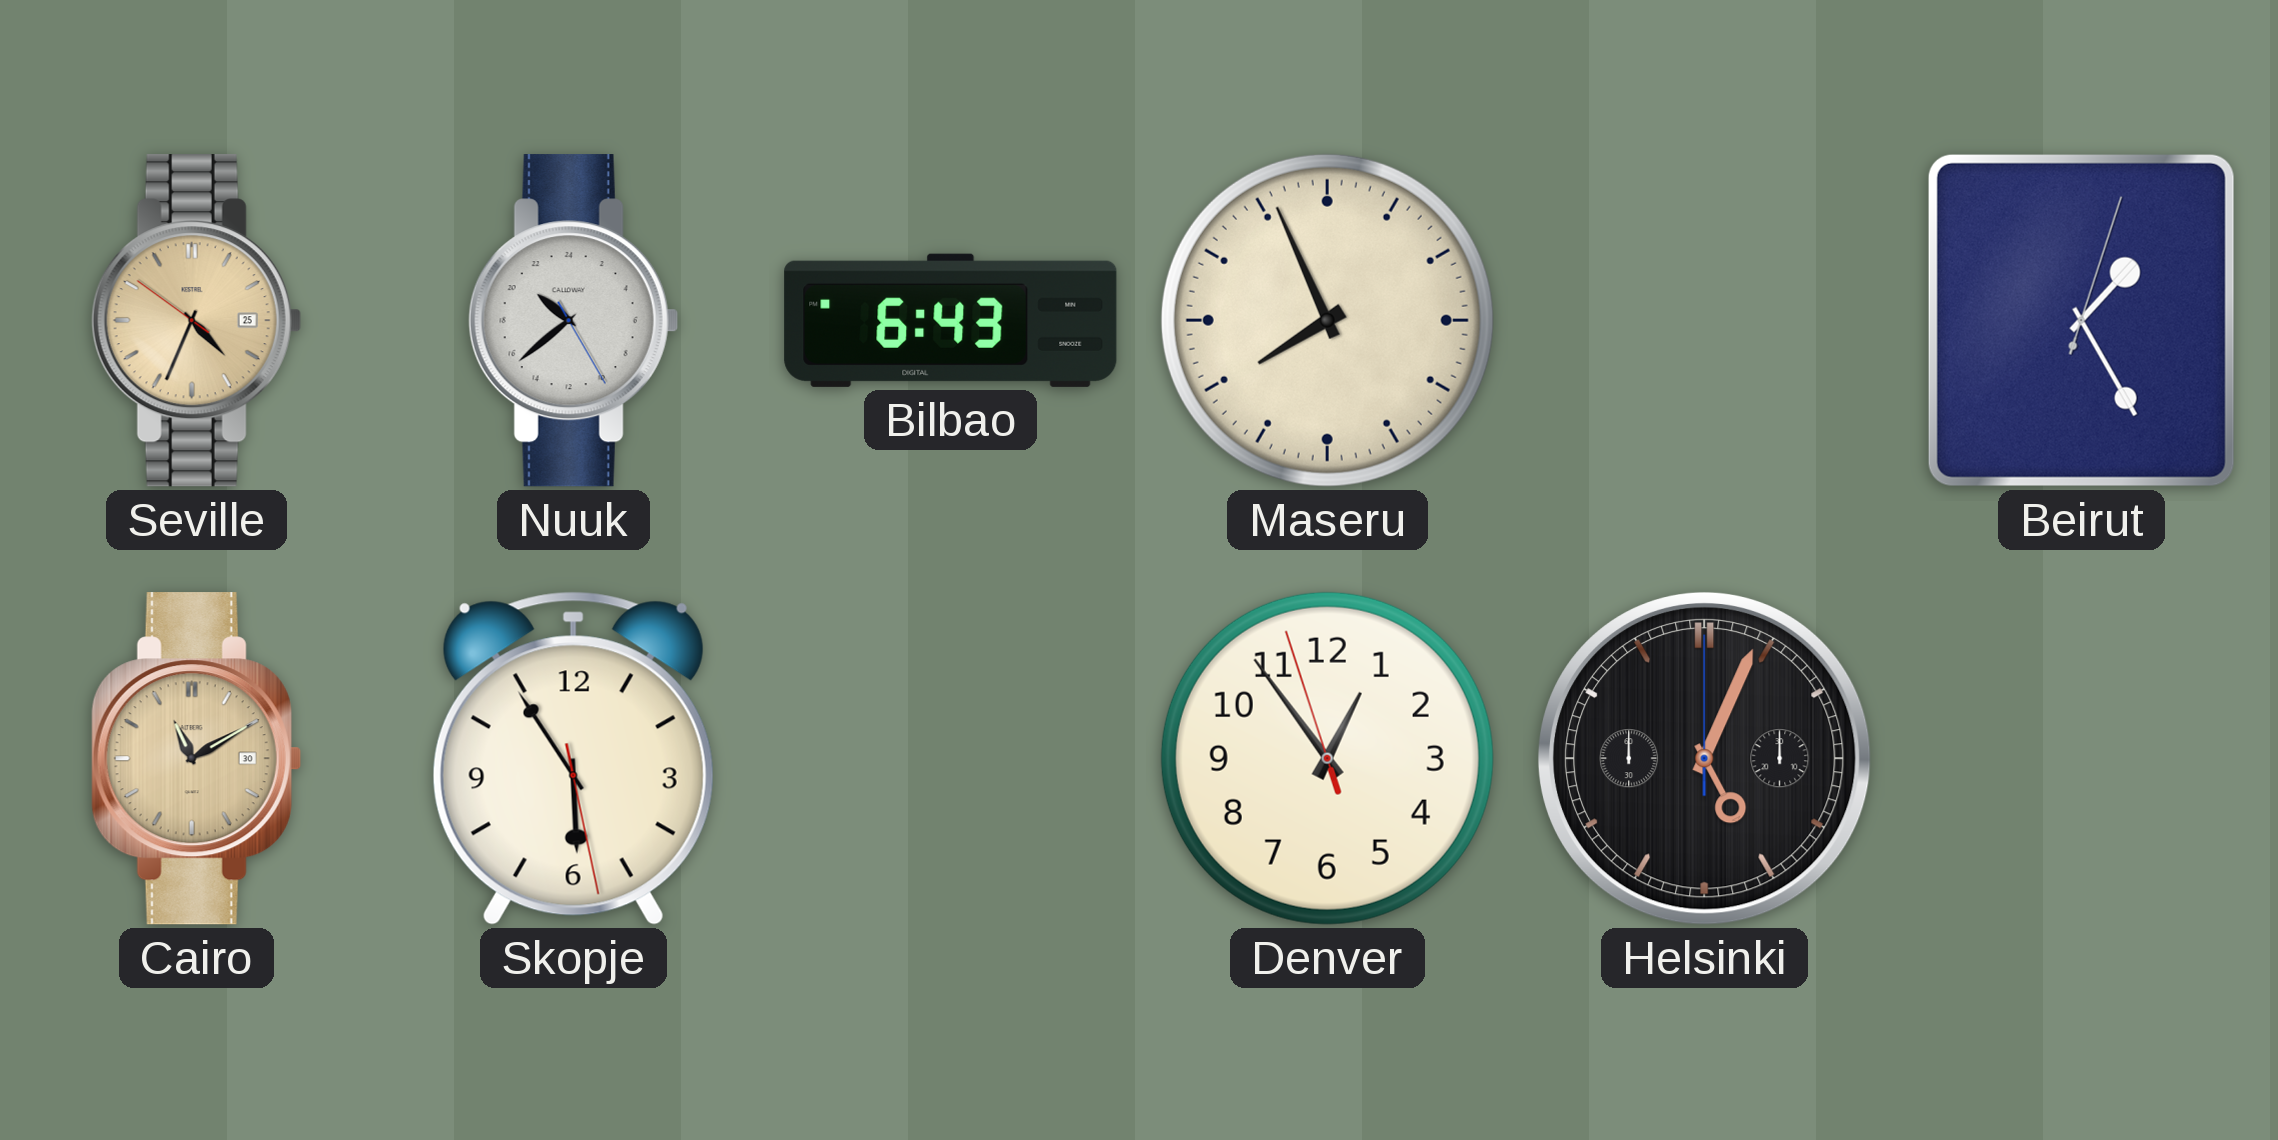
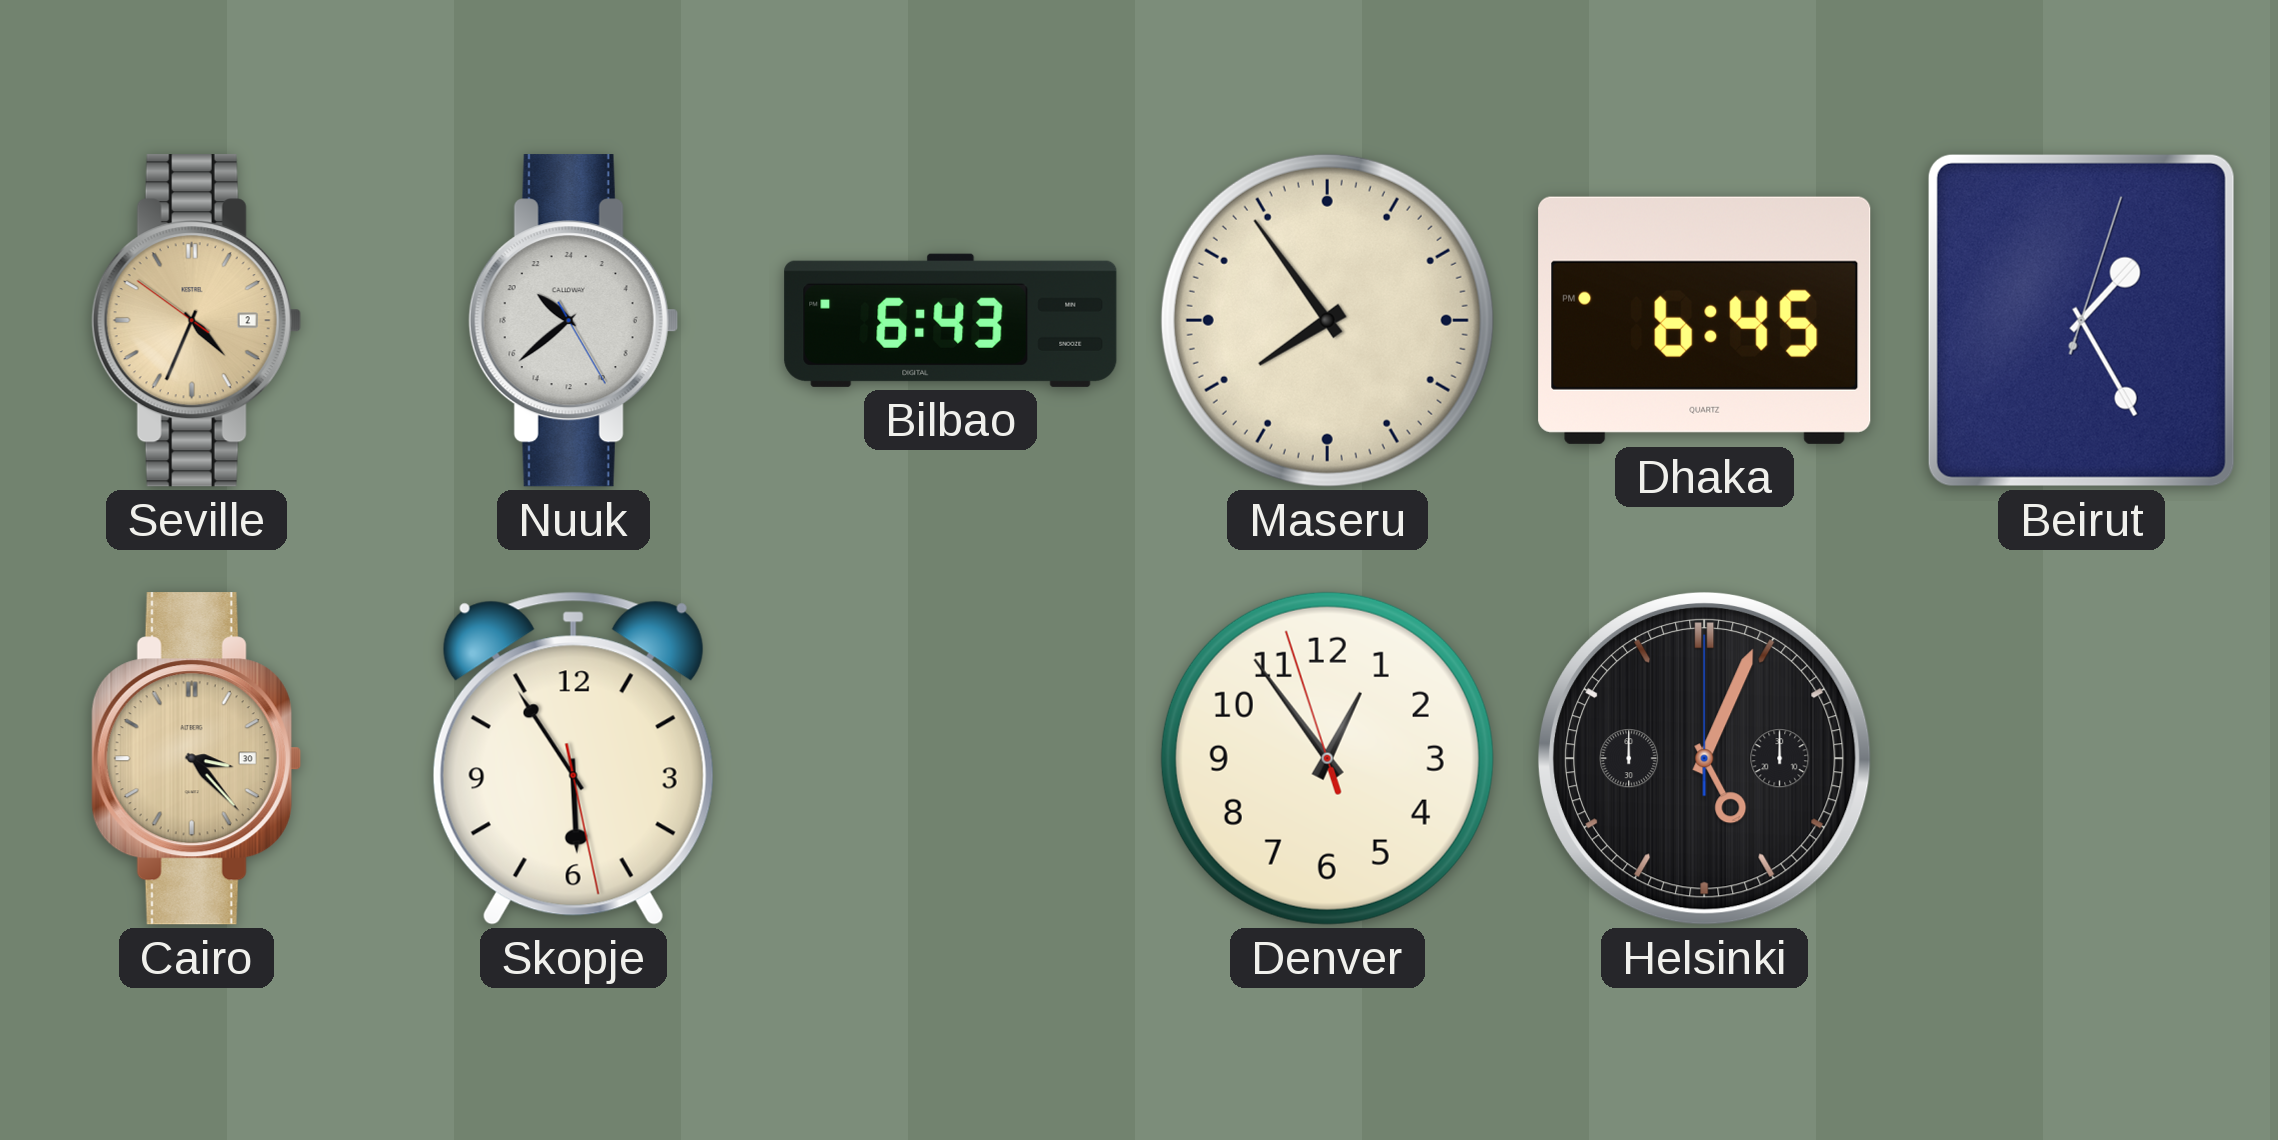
Seville date: 25 -> 2
Maseru: 7:56 -> 7:54
Dhaka: none -> 6:45
Cairo: 11:10 -> 3:23
